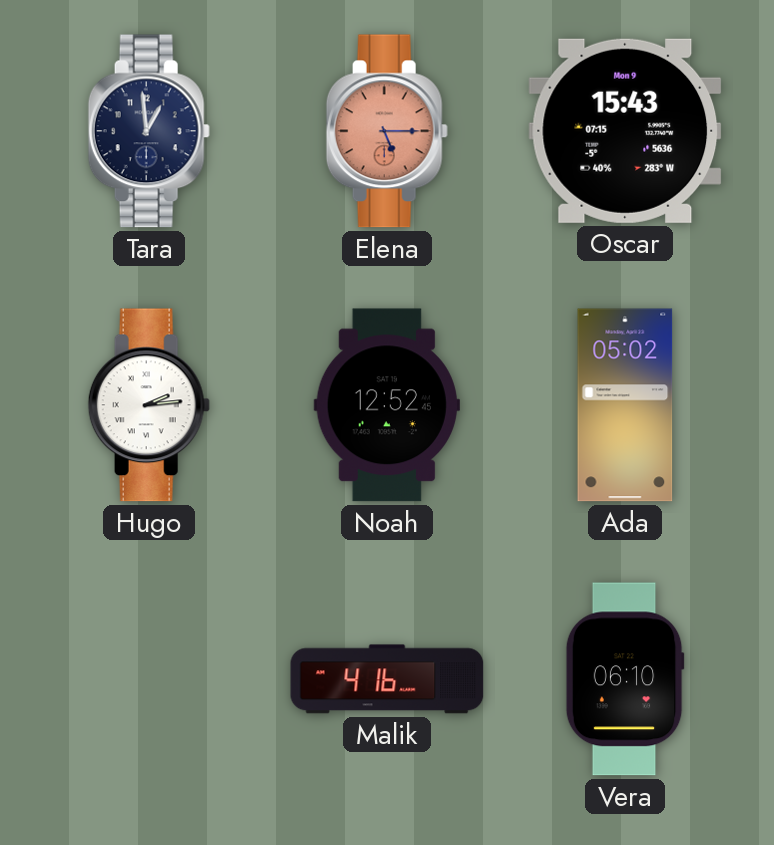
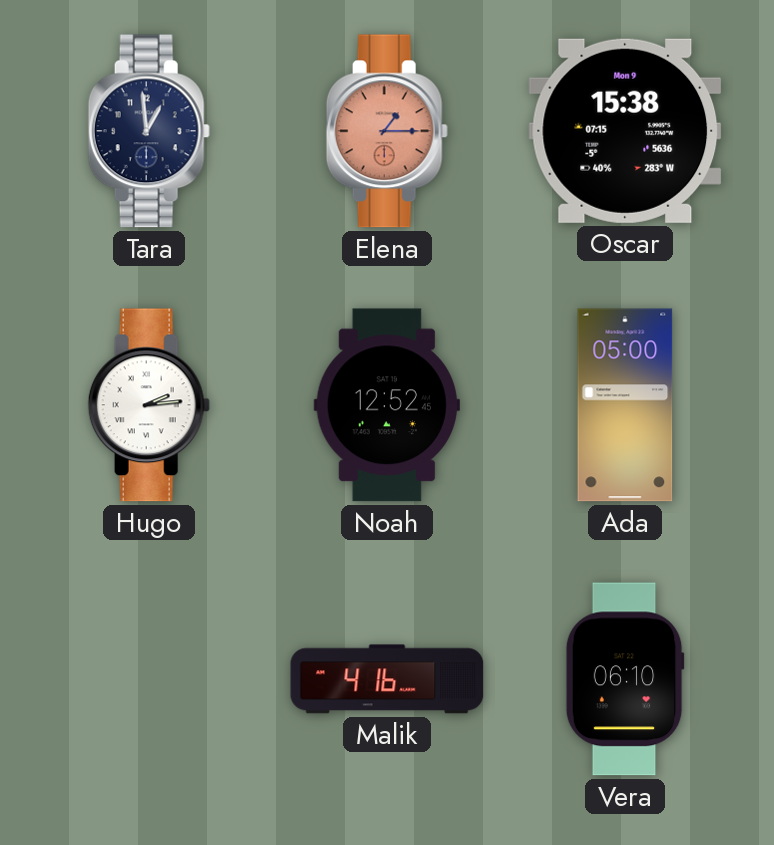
Elena: 5:15 -> 1:15
Oscar: 15:43 -> 15:38
Ada: 05:02 -> 05:00
